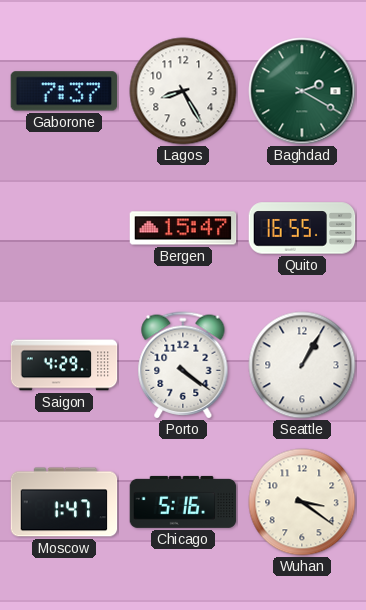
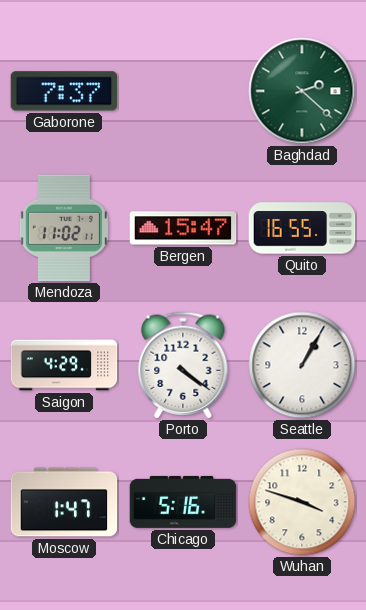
Lagos: 8:25 -> none
Baghdad: 2:20 -> 2:22
Mendoza: none -> 11:02
Wuhan: 3:21 -> 3:48
